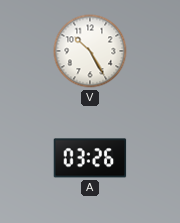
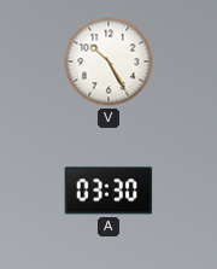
A: 03:26 -> 03:30
